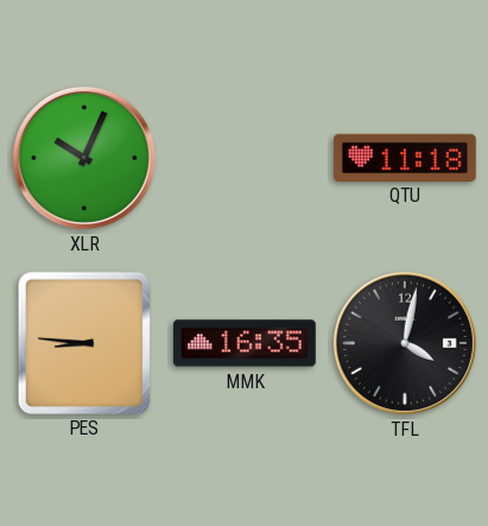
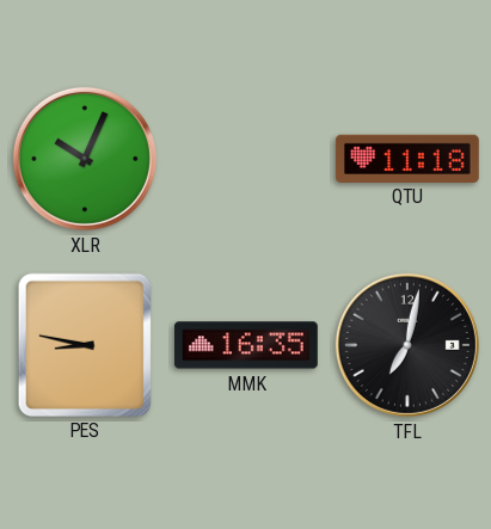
PES: 8:46 -> 8:47
TFL: 4:02 -> 7:02
